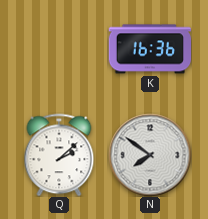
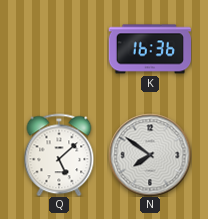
Q: 2:08 -> 5:08
